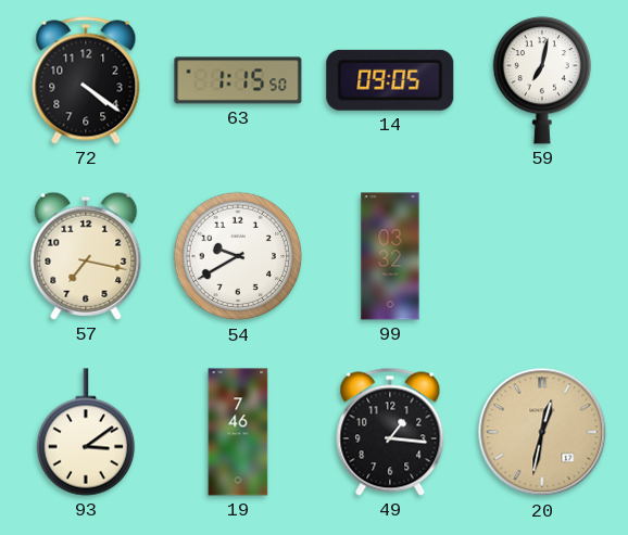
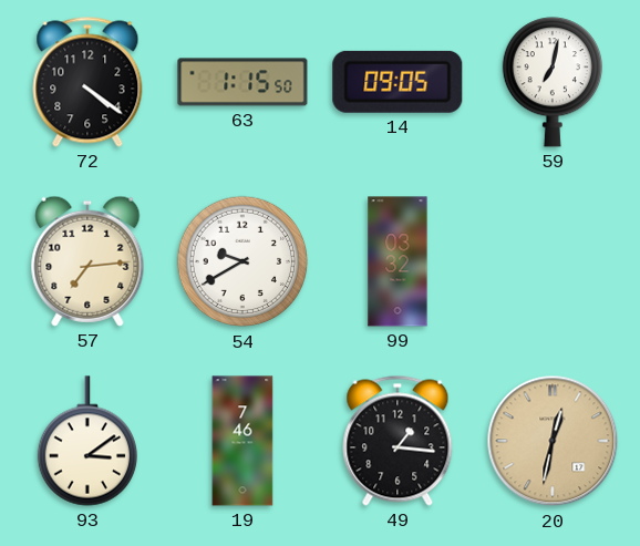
57: 7:17 -> 7:14
